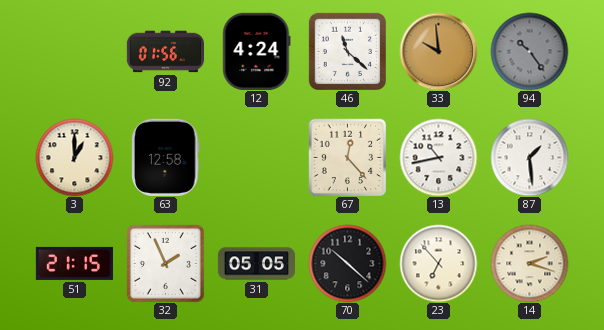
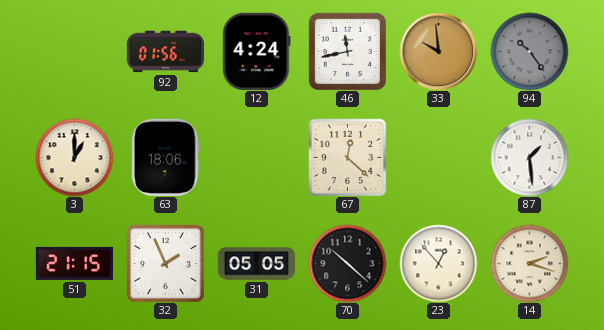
46: 11:22 -> 11:43
63: 12:58 -> 18:06
67: 12:23 -> 12:22
13: 10:43 -> none
23: 6:53 -> 12:53
